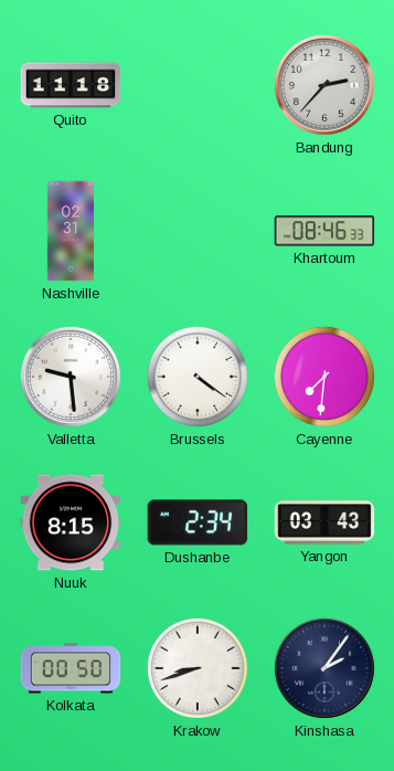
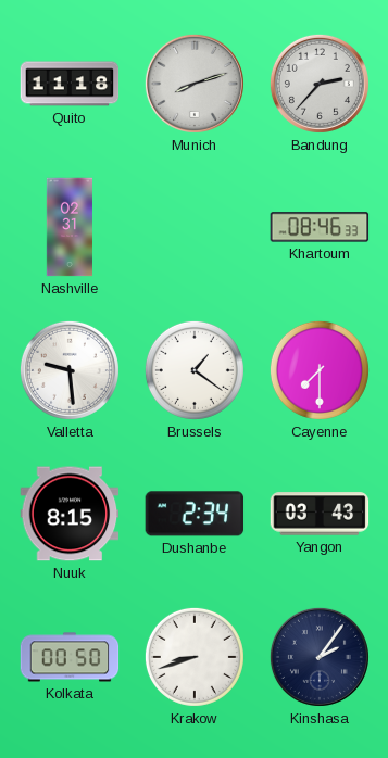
Munich: none -> 8:12
Brussels: 4:21 -> 1:21
Cayenne: 7:31 -> 7:30
